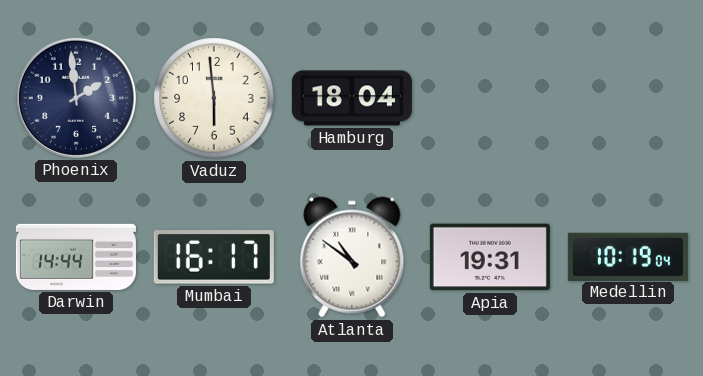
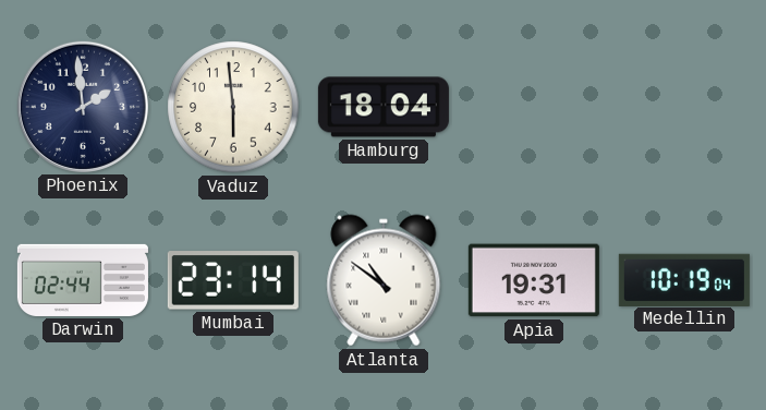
Darwin: 14:44 -> 02:44
Mumbai: 16:17 -> 23:14
